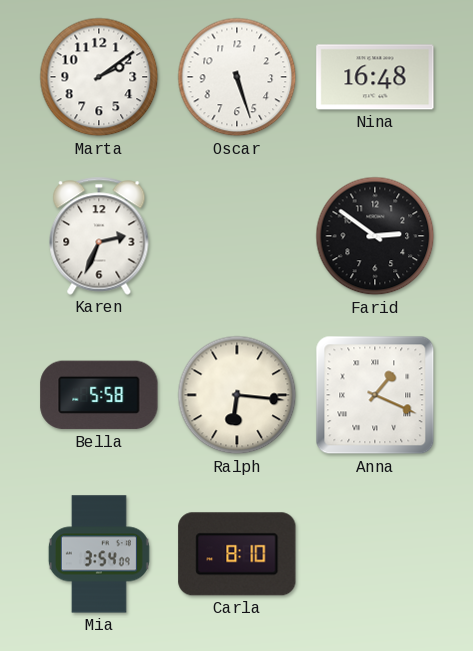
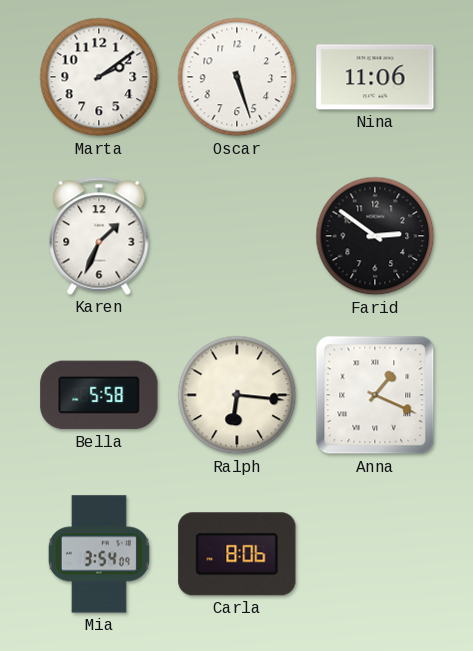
Nina: 16:48 -> 11:06
Karen: 2:34 -> 1:34
Carla: 8:10 -> 8:06
